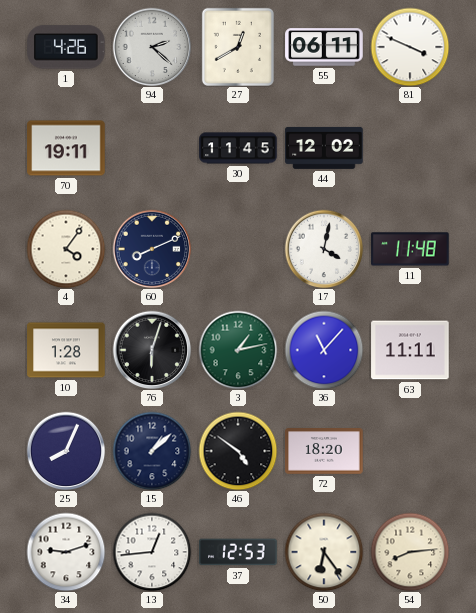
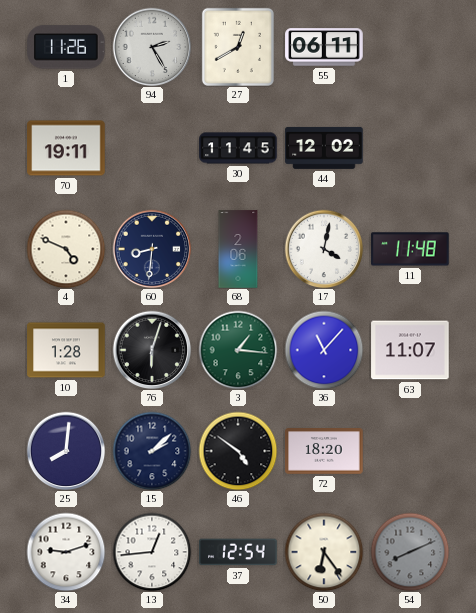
1: 4:26 -> 11:26
94: 2:22 -> 2:25
81: 3:49 -> none
4: 4:06 -> 4:49
60: 8:11 -> 8:31
68: none -> 2:06
3: 1:13 -> 1:16
63: 11:11 -> 11:07
25: 8:04 -> 8:01
15: 1:08 -> 2:08
37: 12:53 -> 12:54
54: 8:14 -> 8:11
54 dial: cream -> grey
